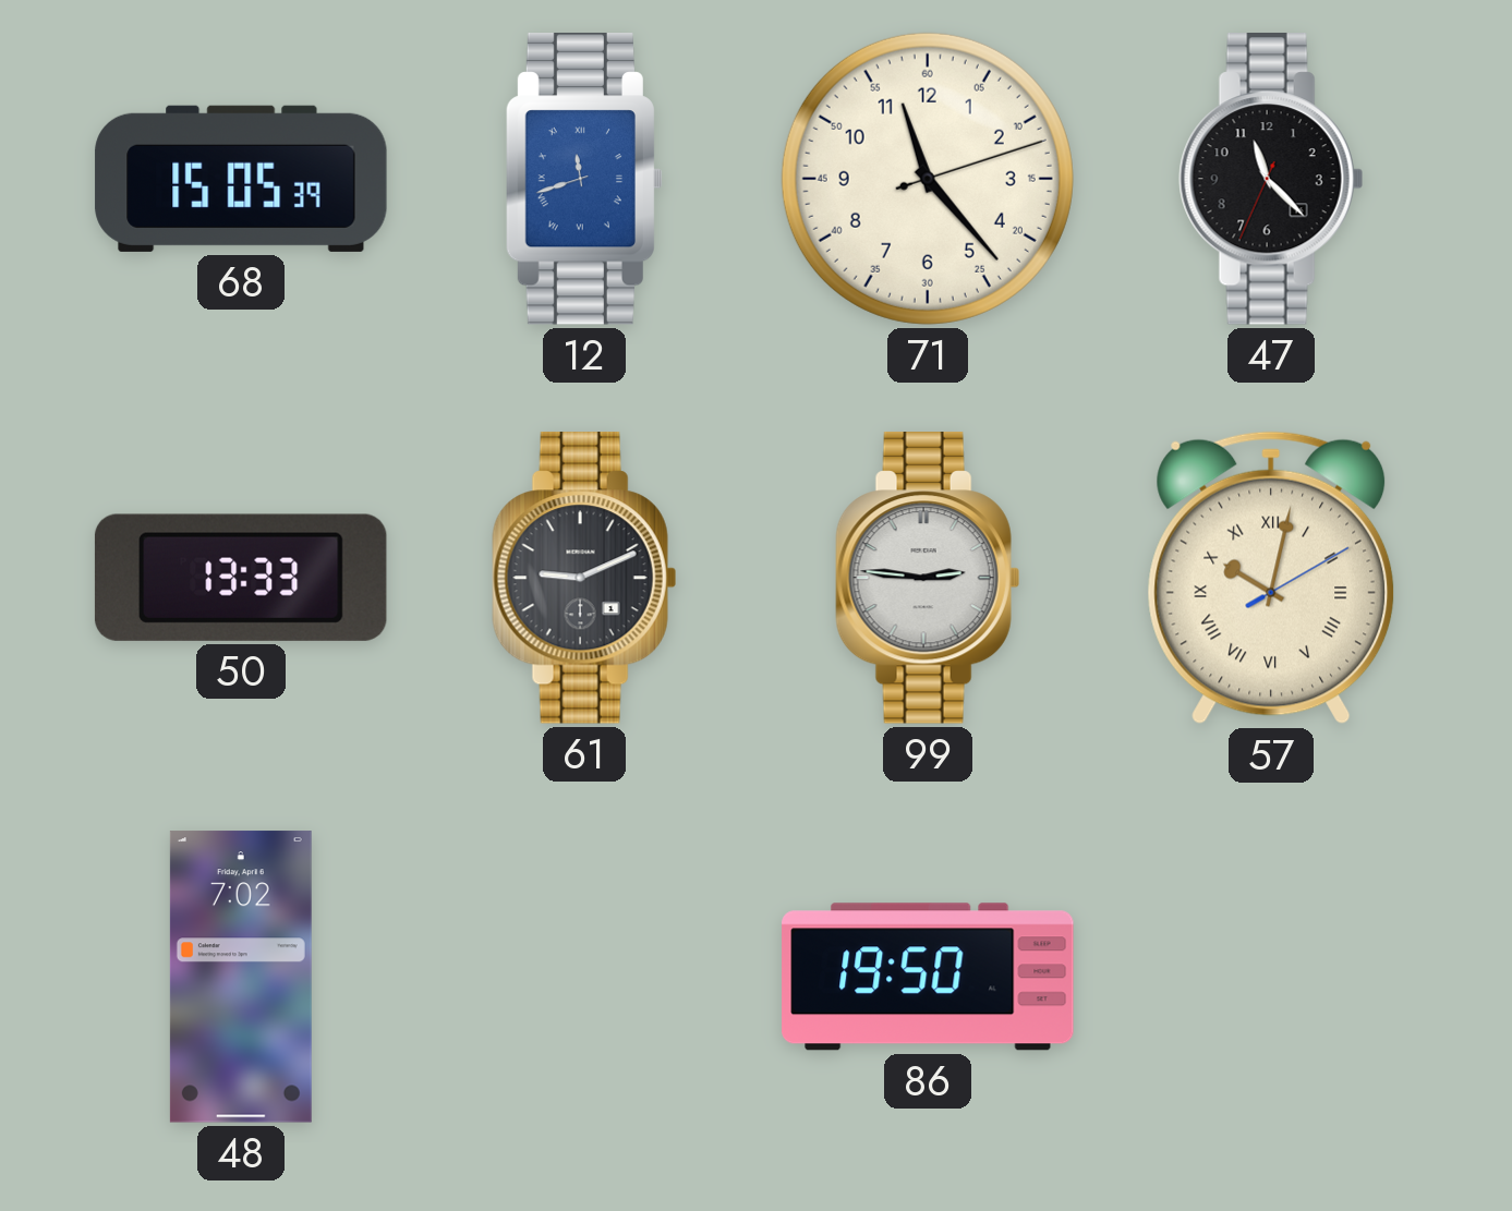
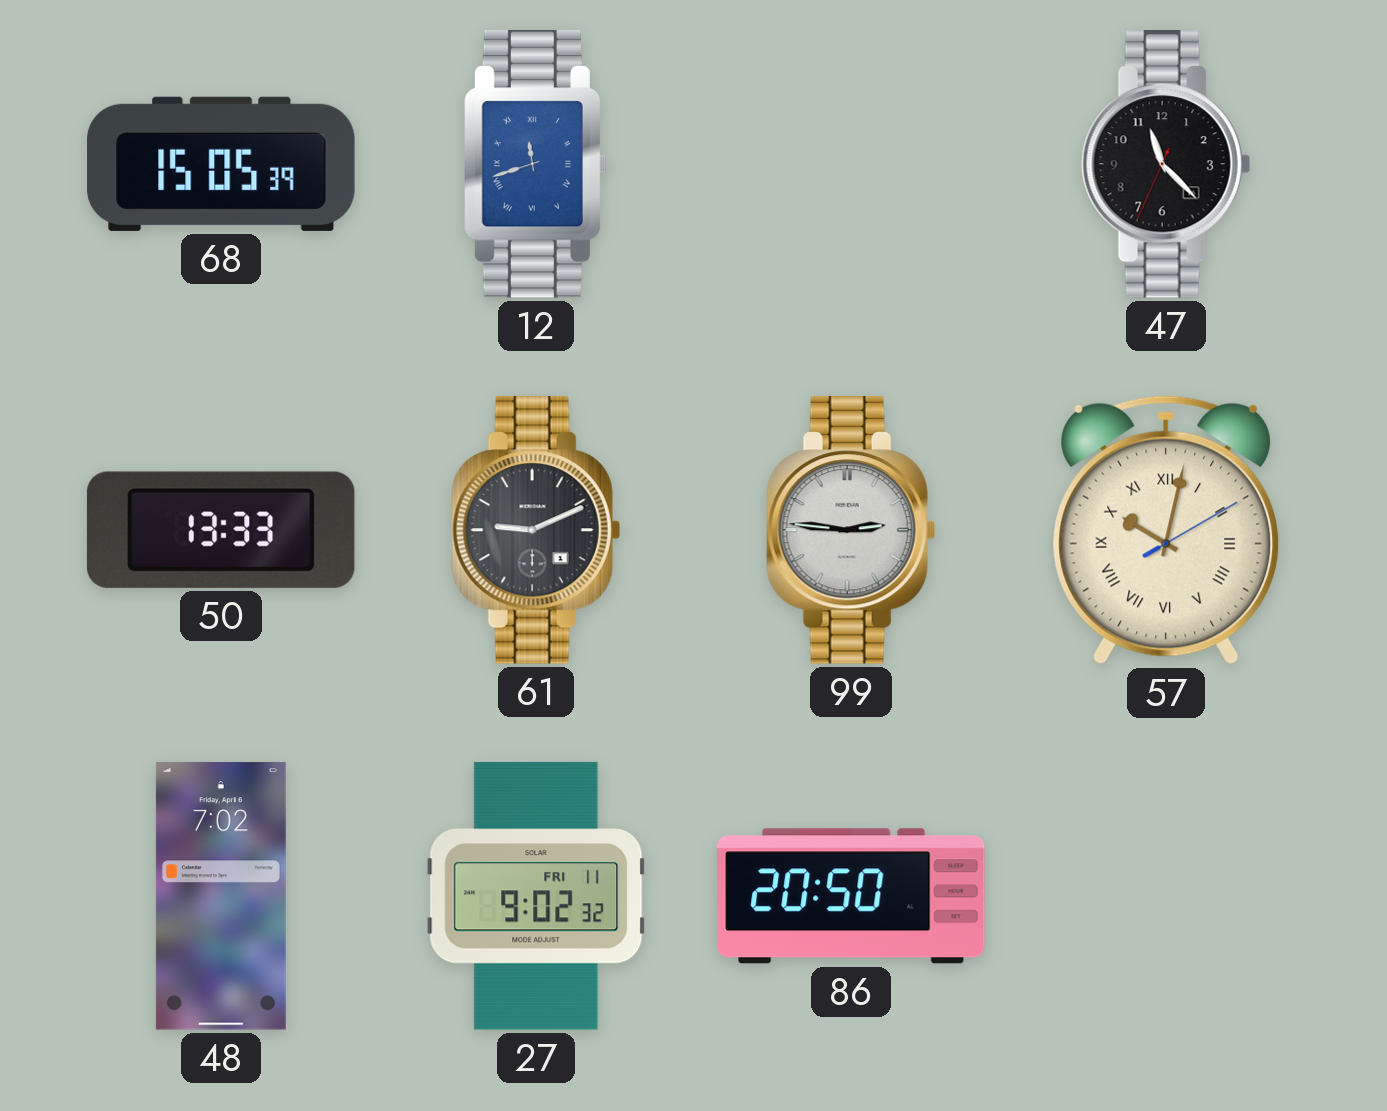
71: 11:23 -> none
27: none -> 9:02
86: 19:50 -> 20:50
